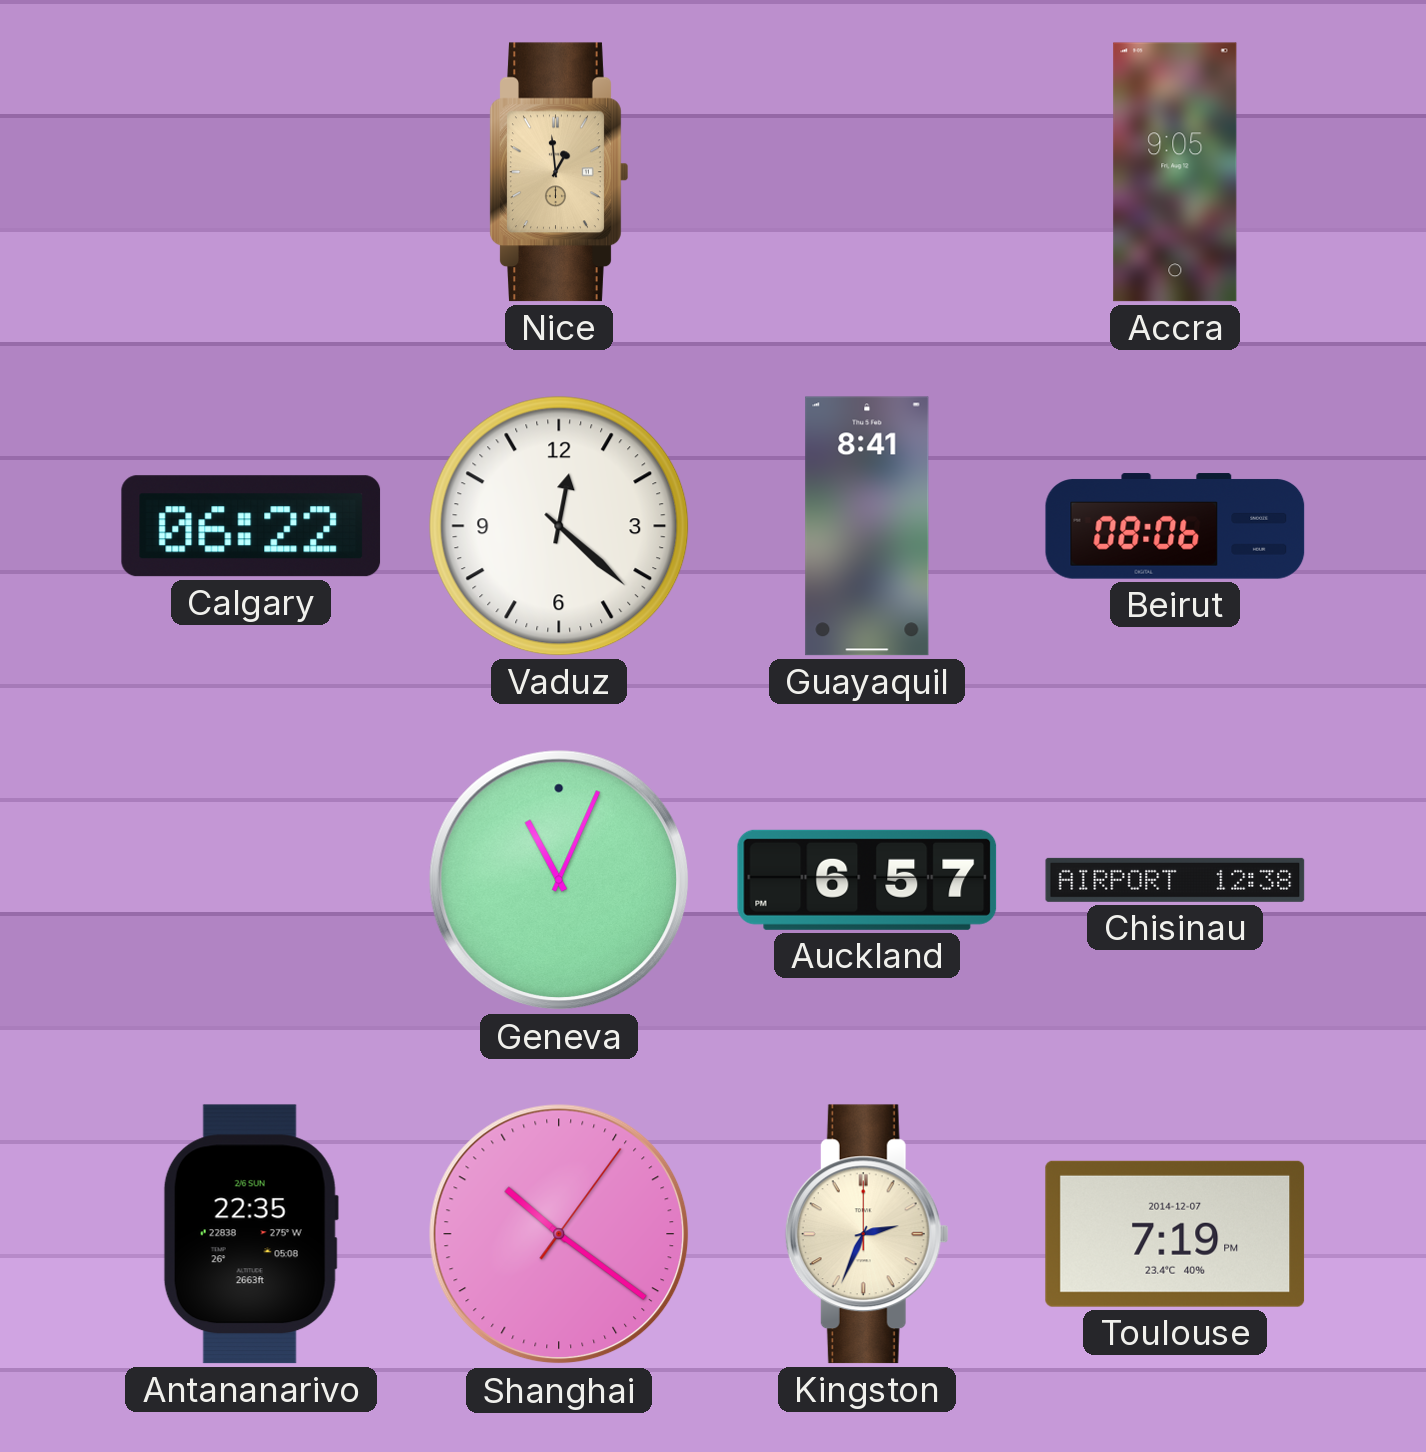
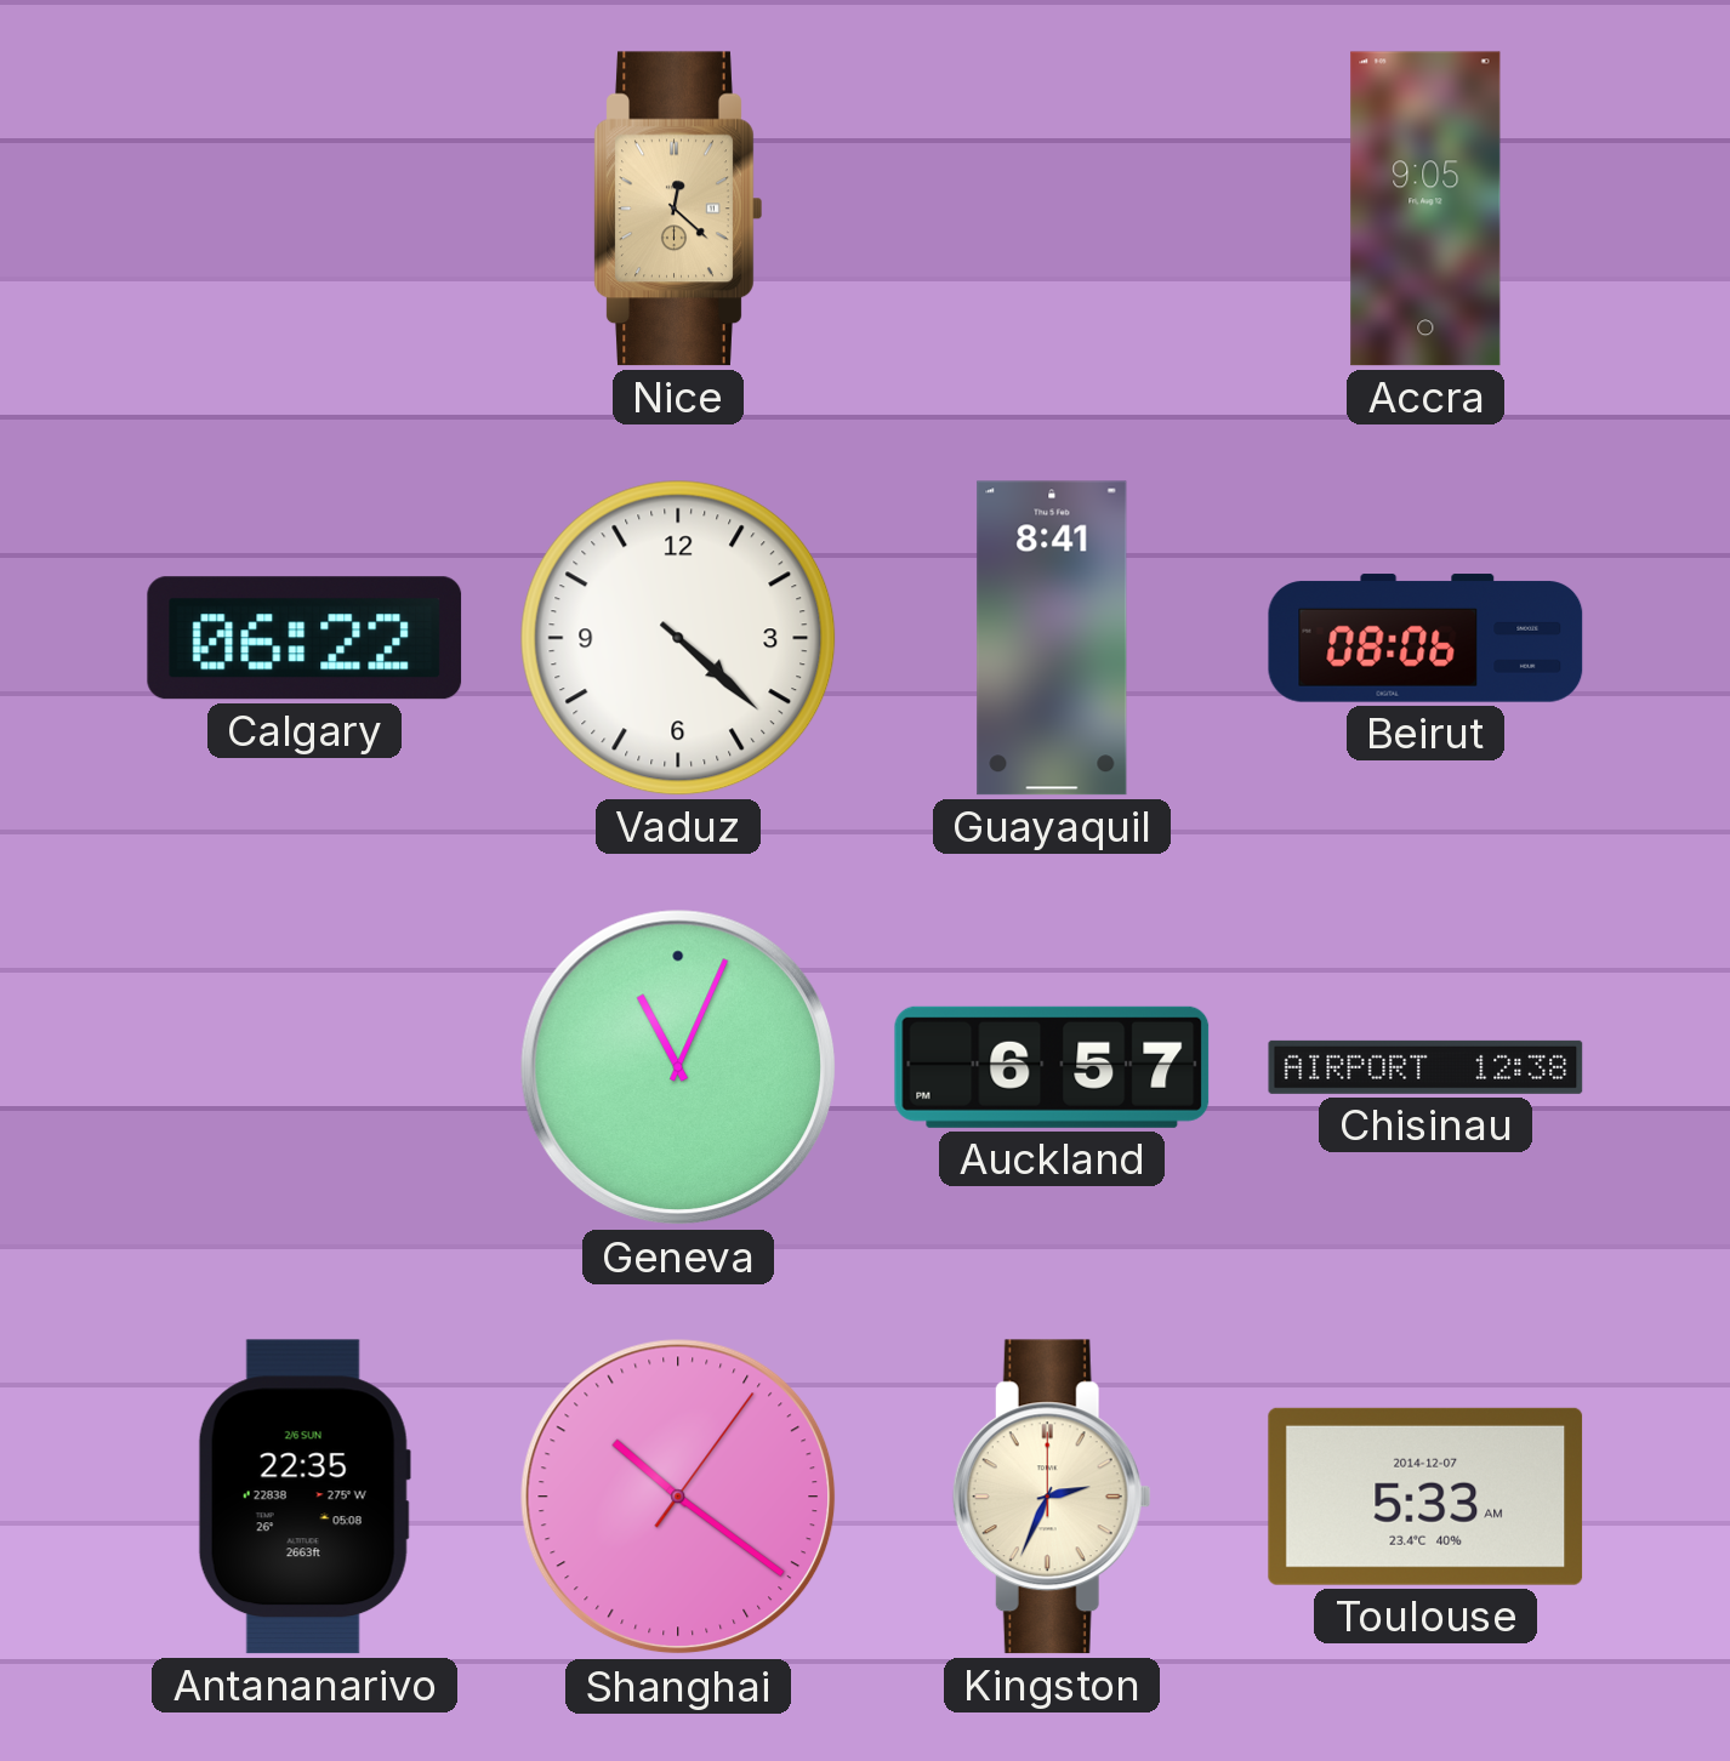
Nice: 12:59 -> 12:22
Vaduz: 12:22 -> 4:22
Toulouse: 7:19 -> 5:33
